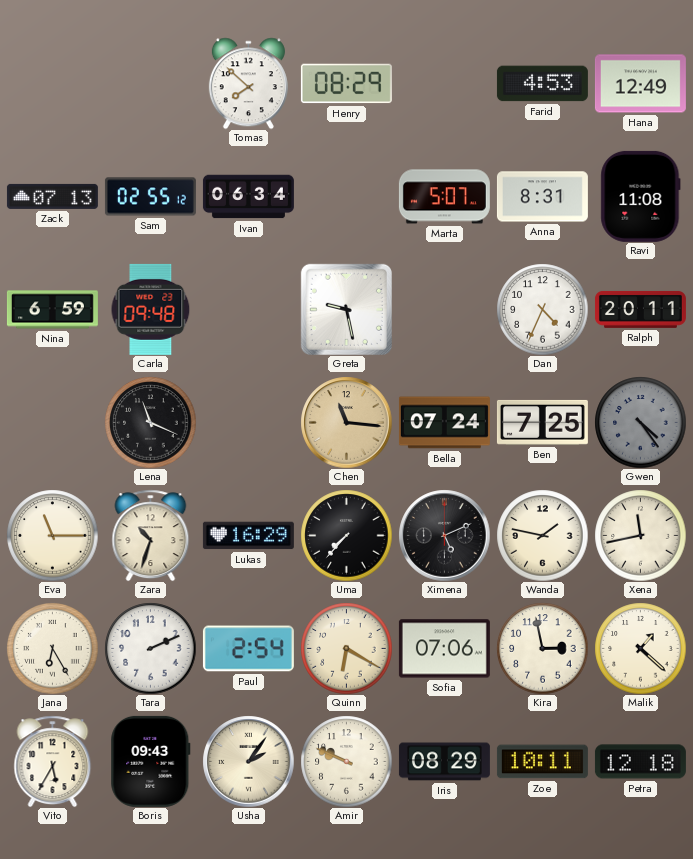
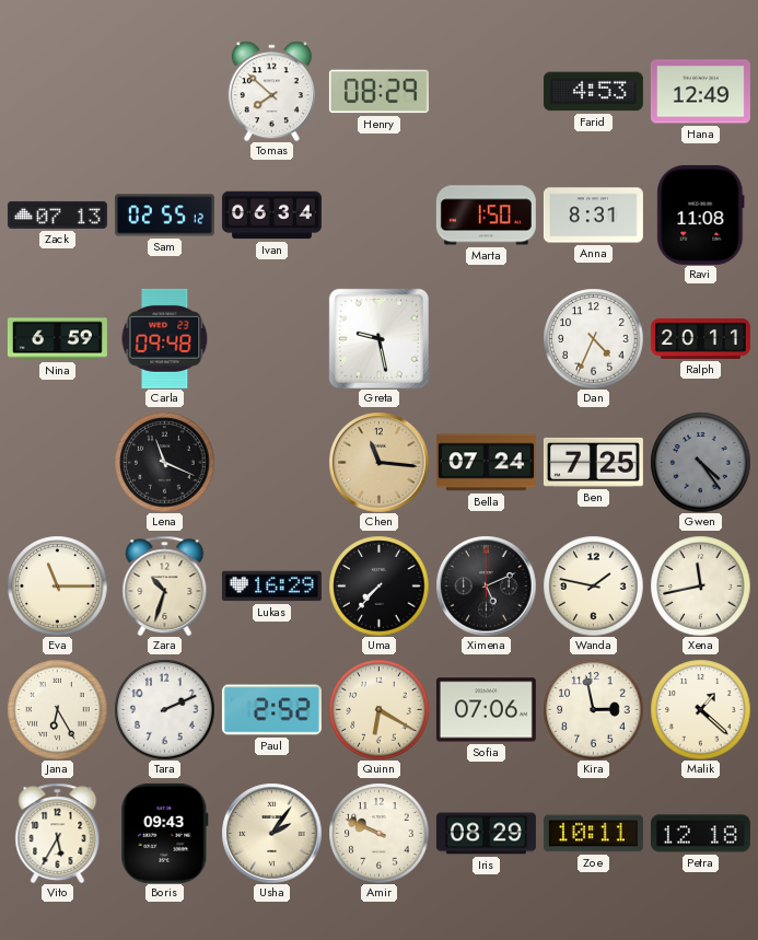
Marta: 5:07 -> 1:50
Paul: 2:54 -> 2:52
